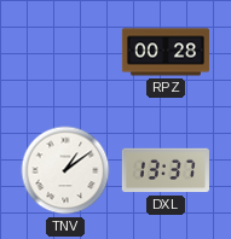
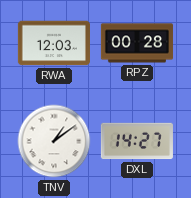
RWA: none -> 12:03
DXL: 13:37 -> 14:27
